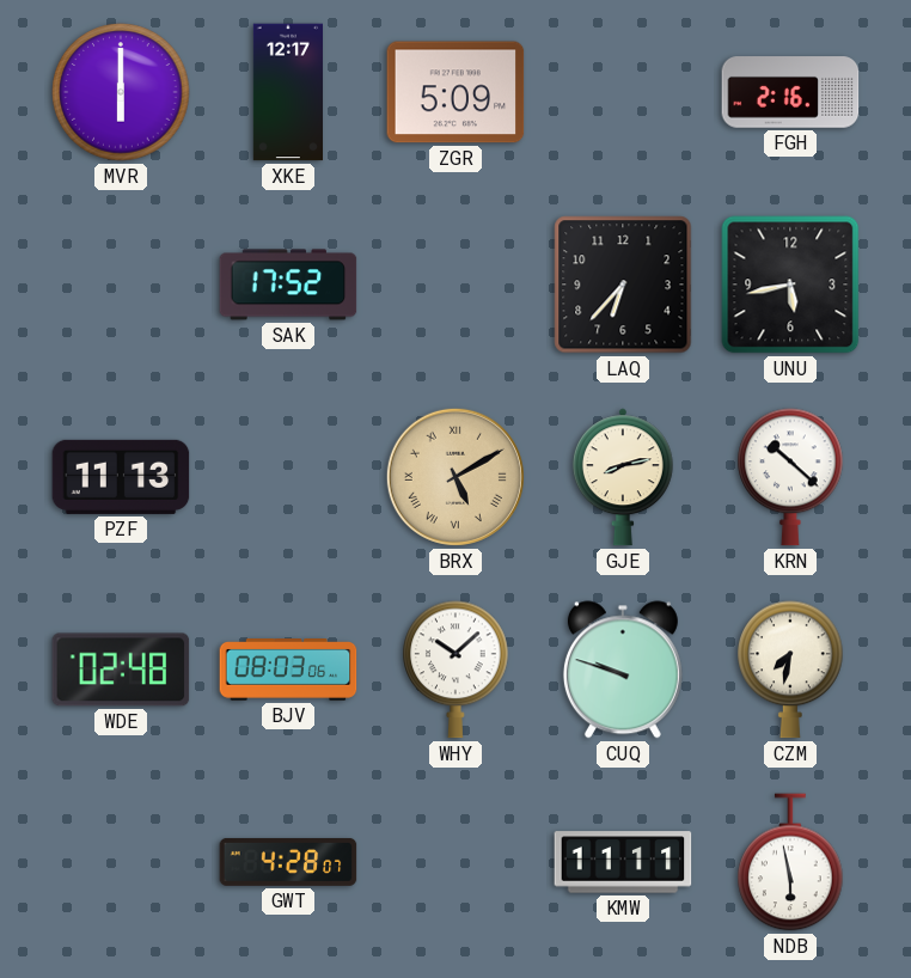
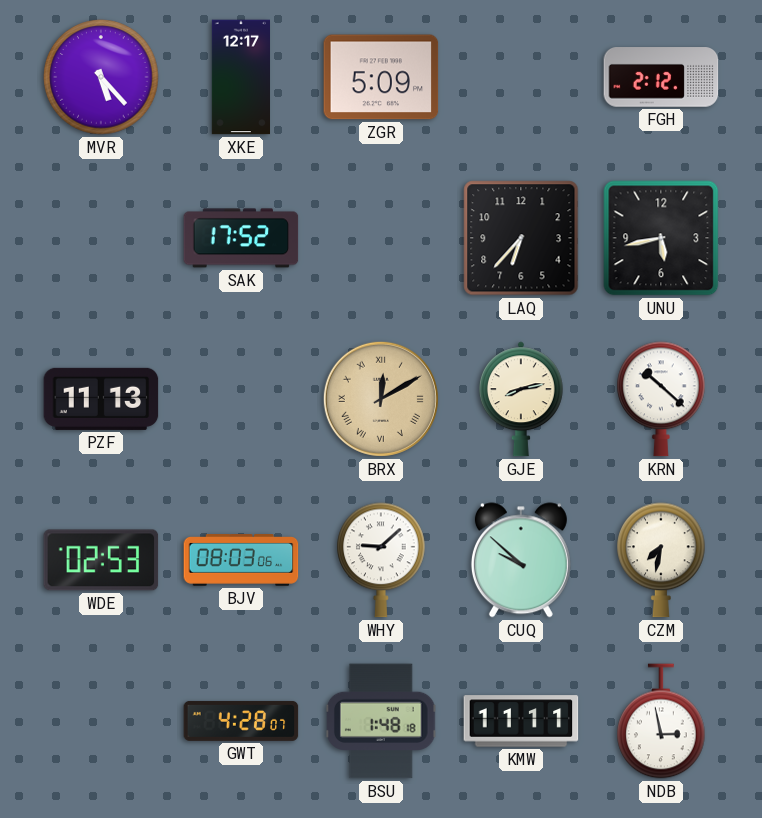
MVR: 6:00 -> 5:23
FGH: 2:16 -> 2:12
BRX: 5:10 -> 12:10
WDE: 02:48 -> 02:53
WHY: 10:08 -> 9:08
CUQ: 9:48 -> 9:52
BSU: none -> 1:48
NDB: 5:58 -> 2:58
